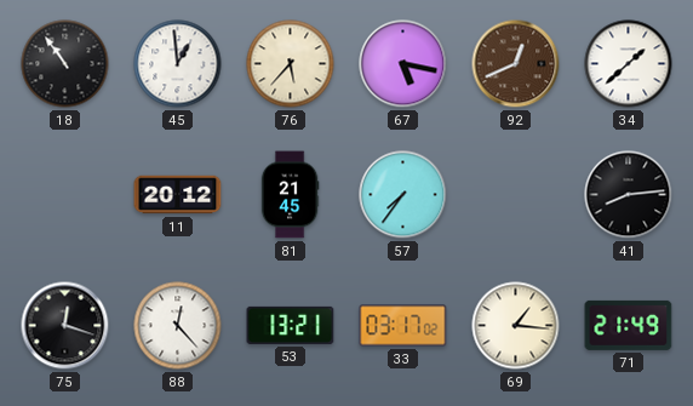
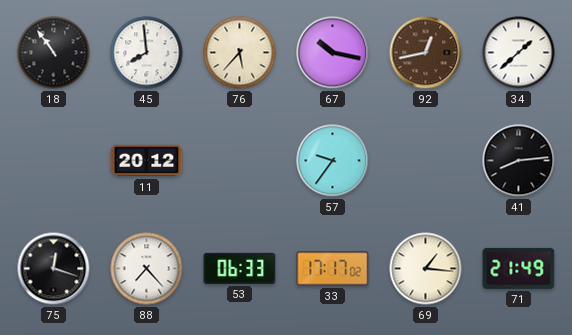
45: 12:59 -> 7:59
67: 5:17 -> 10:17
92: 12:41 -> 12:43
81: 21:45 -> none
57: 7:36 -> 9:36
88: 12:23 -> 7:23
53: 13:21 -> 06:33
33: 03:17 -> 17:17
